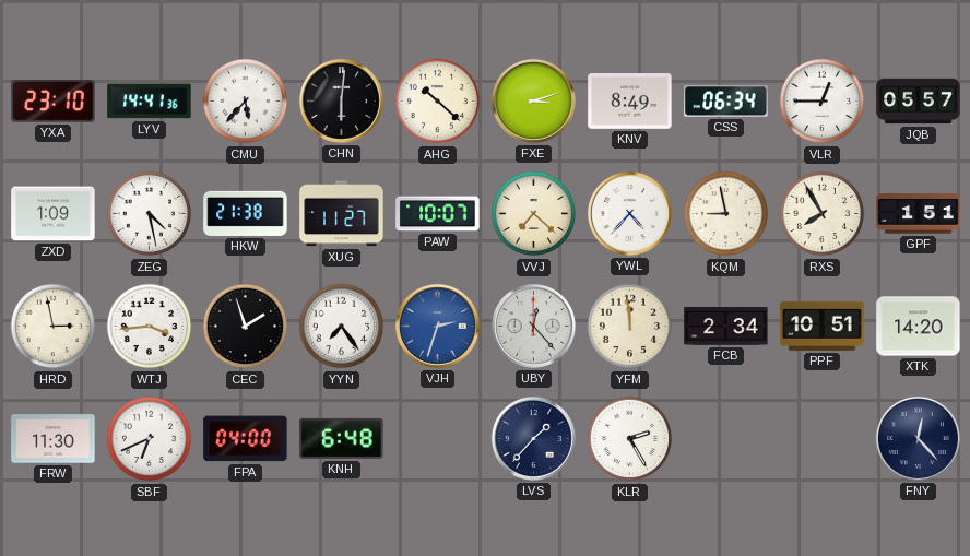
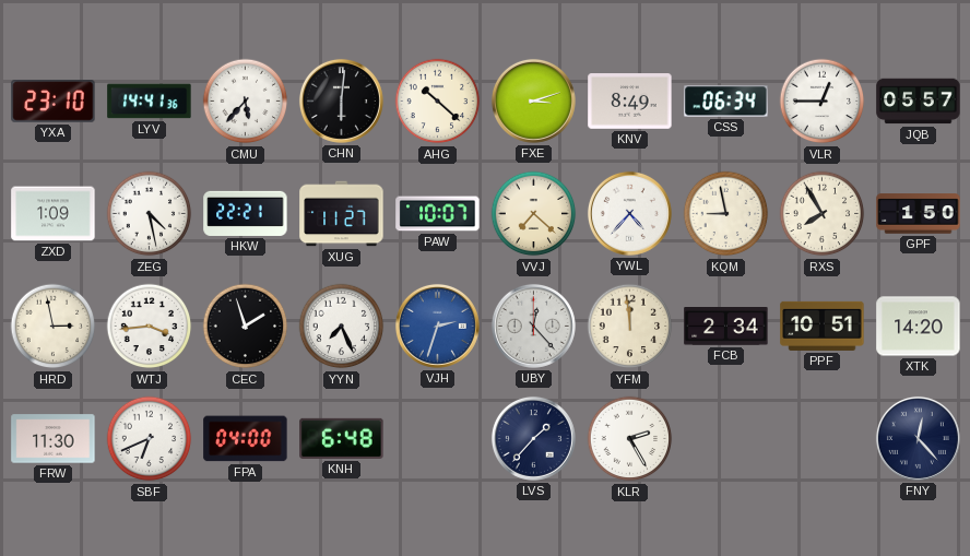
HKW: 21:38 -> 22:21
GPF: 1:51 -> 1:50
YYN: 7:24 -> 7:26
